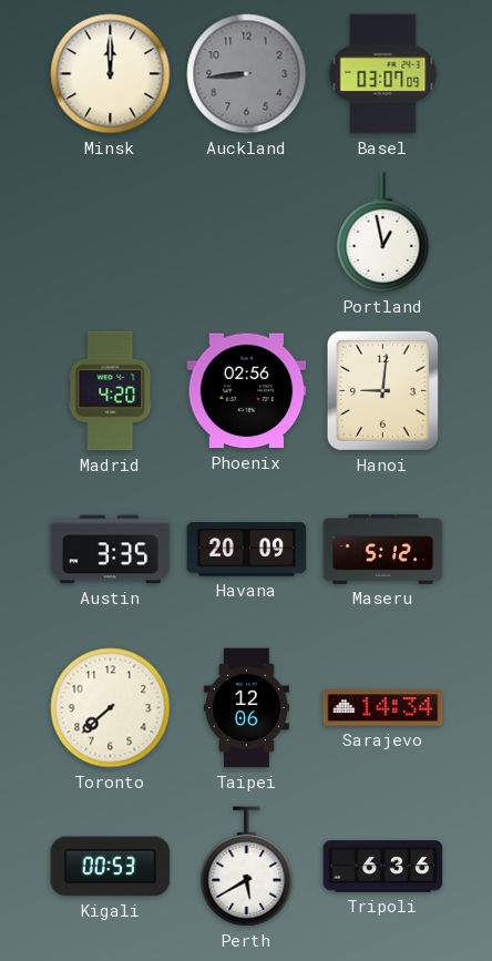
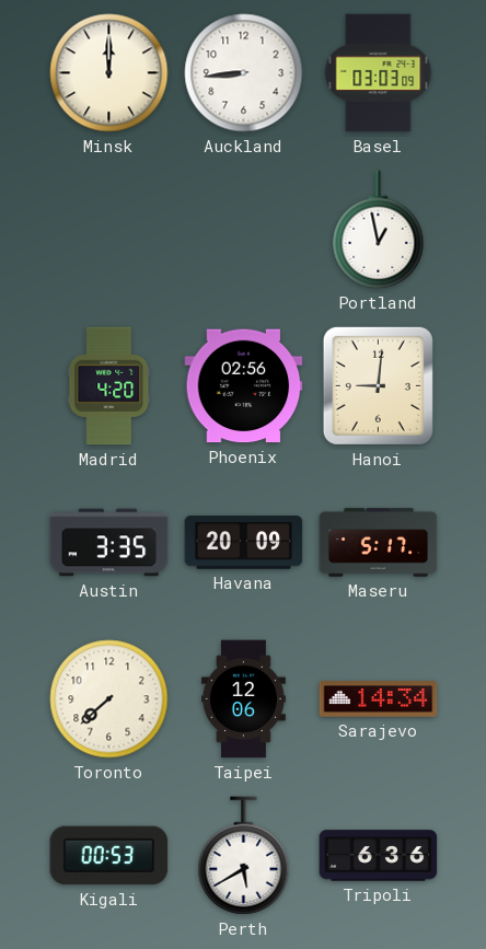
Auckland dial: grey -> white
Basel: 03:07 -> 03:03
Maseru: 5:12 -> 5:17
